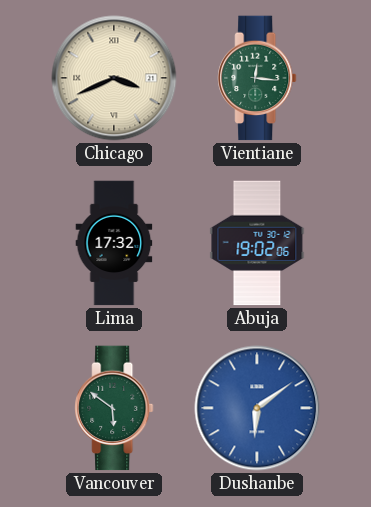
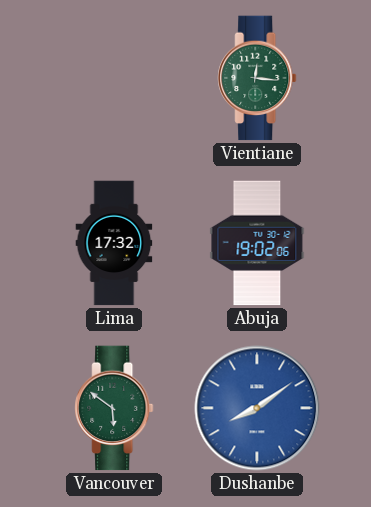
Chicago: 3:41 -> none
Dushanbe: 6:09 -> 8:09
